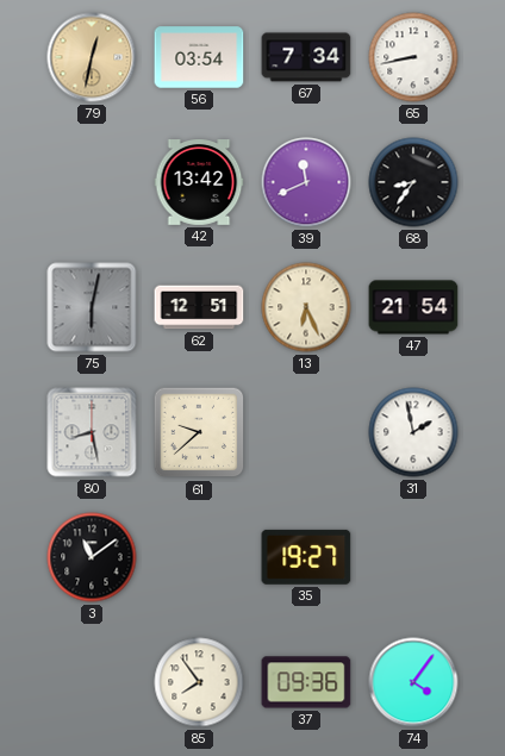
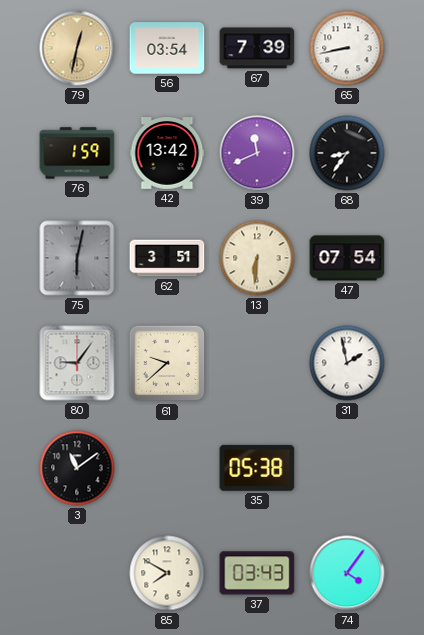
67: 7:34 -> 7:39
76: none -> 1:59
62: 12:51 -> 3:51
13: 6:26 -> 6:31
47: 21:54 -> 07:54
80: 8:28 -> 9:06
35: 19:27 -> 05:38
85: 7:54 -> 7:50
37: 09:36 -> 03:43
